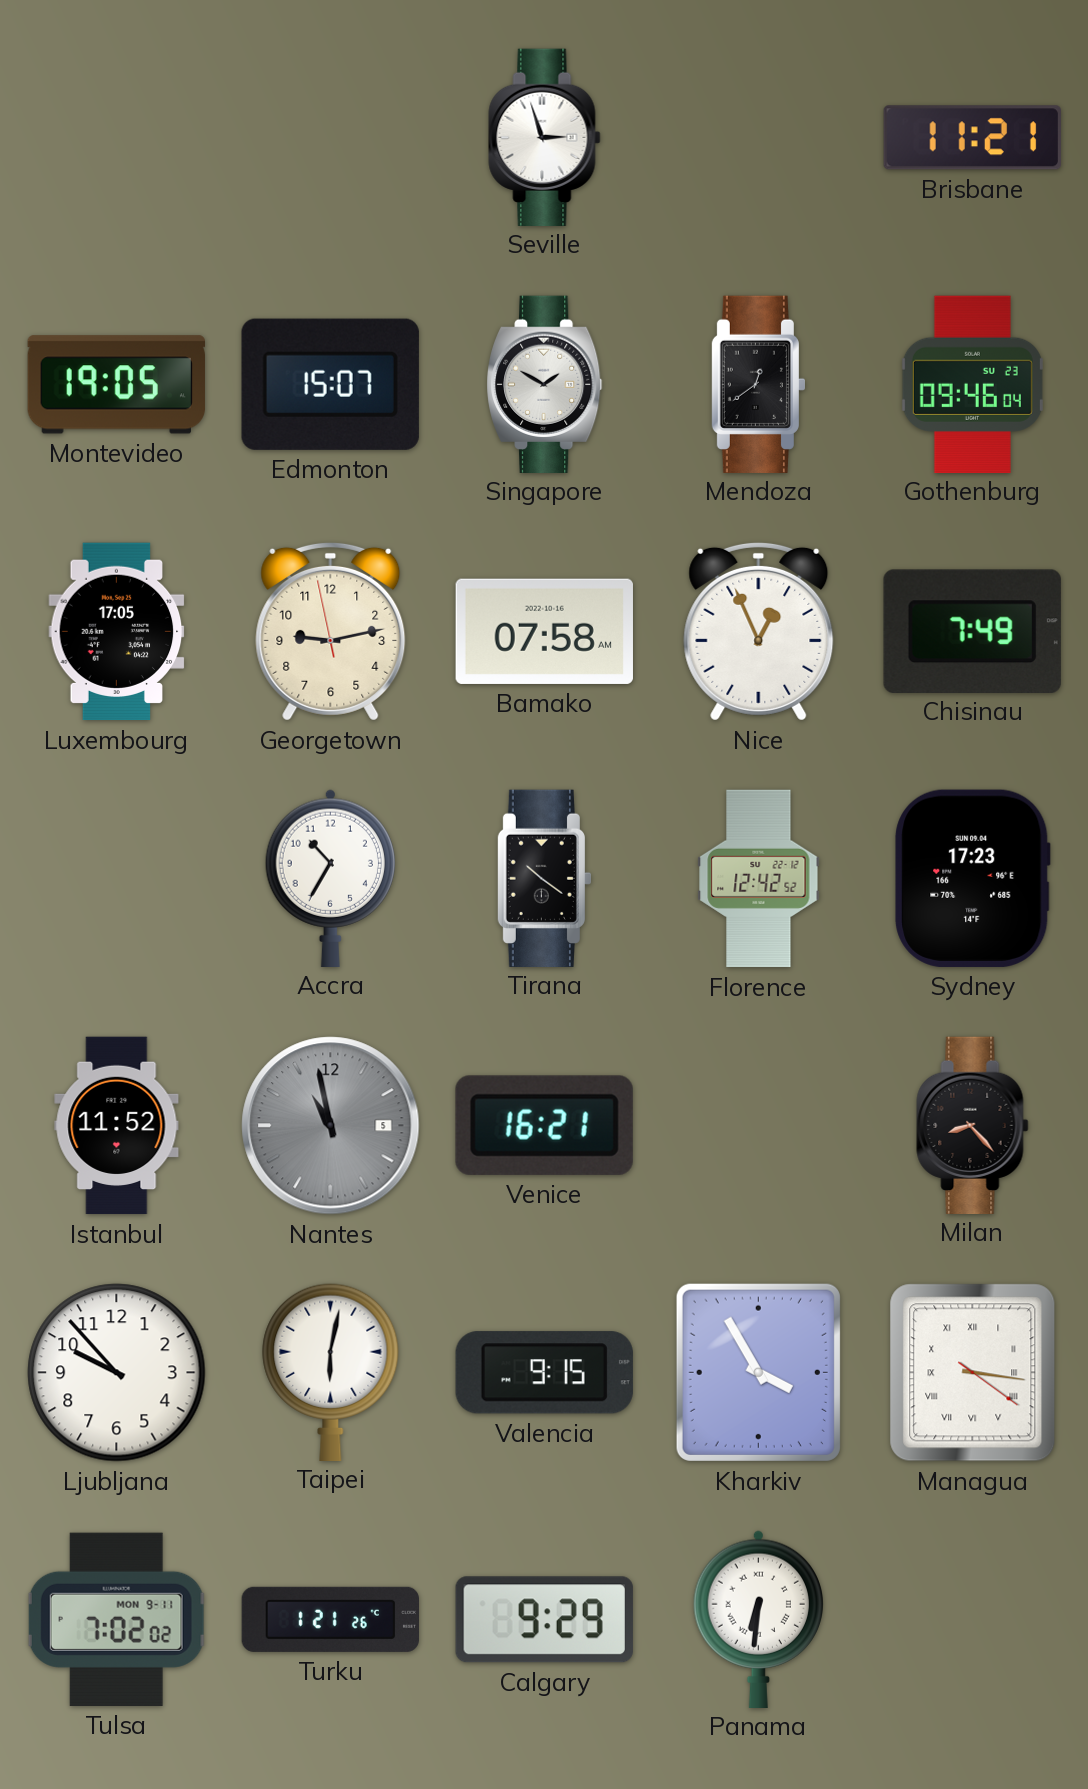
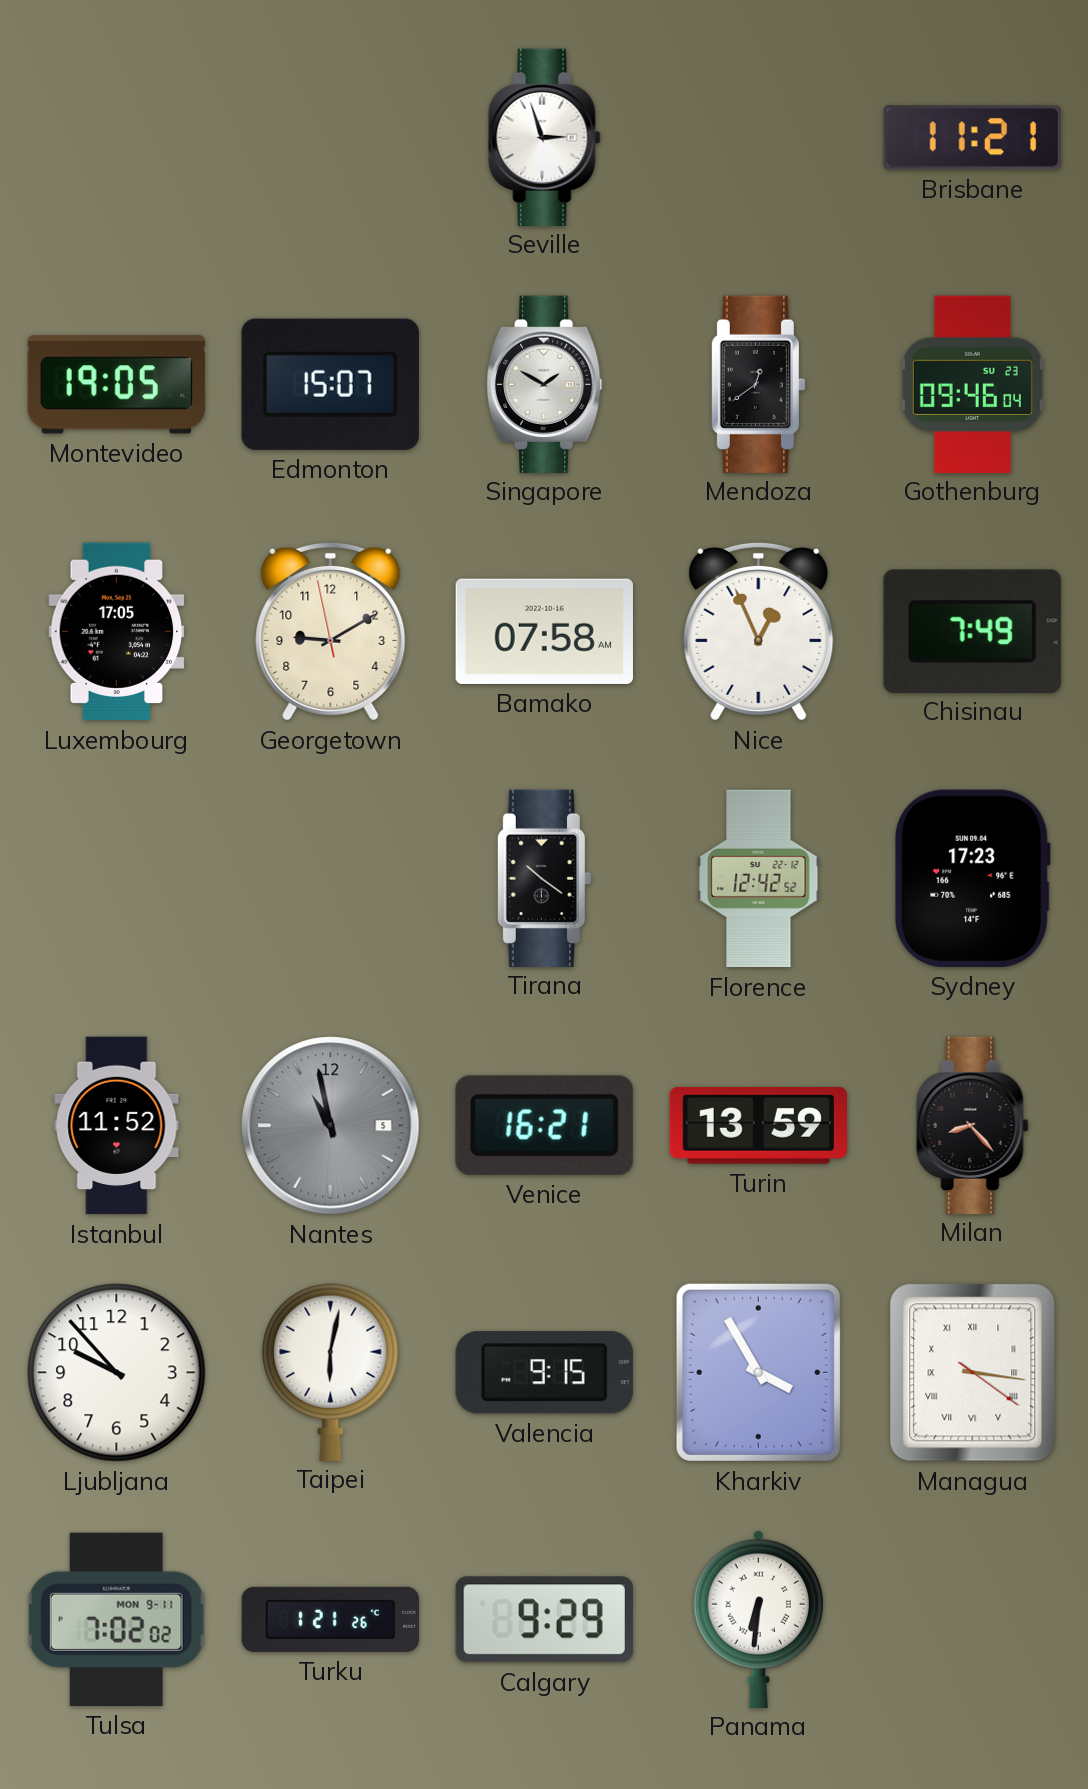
Georgetown: 9:12 -> 9:09
Accra: 10:35 -> none
Turin: none -> 13:59
